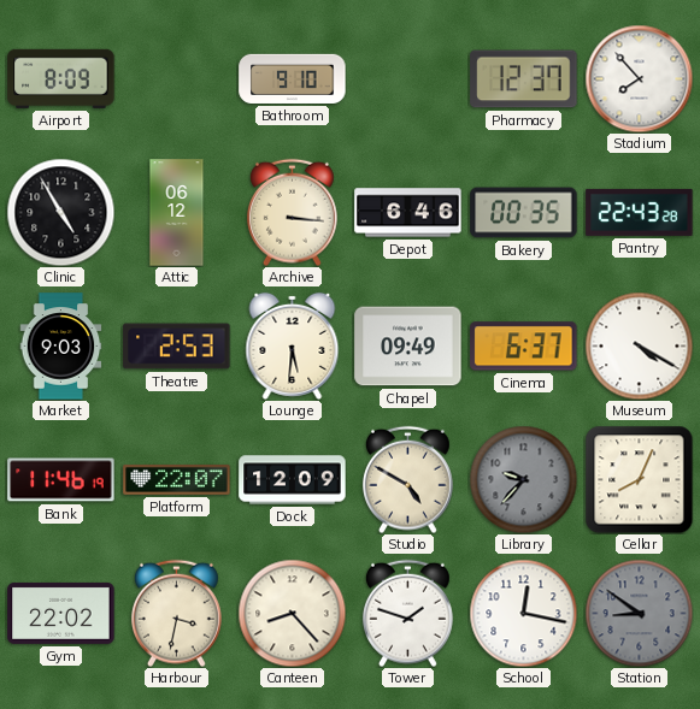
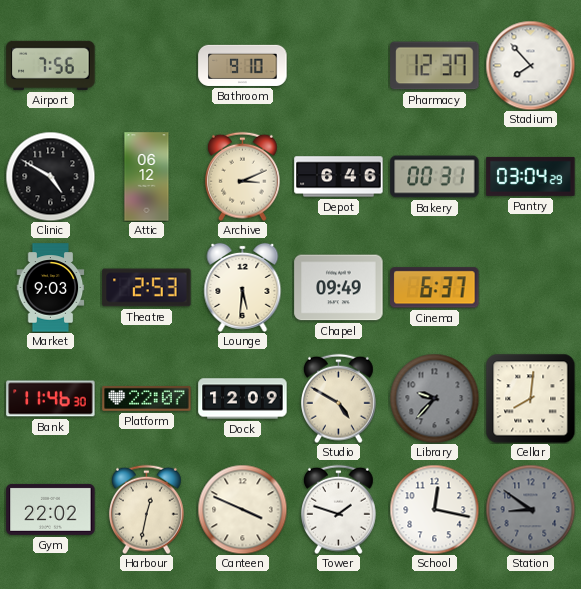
Airport: 8:09 -> 7:56
Clinic: 4:55 -> 4:50
Archive: 3:16 -> 3:11
Bakery: 00:35 -> 00:31
Pantry: 22:43 -> 03:04
Museum: 4:20 -> none
Bank: 11:46:19 -> 11:46:30
Cellar: 8:04 -> 8:01
Harbour: 3:32 -> 12:32
Canteen: 8:23 -> 3:49
